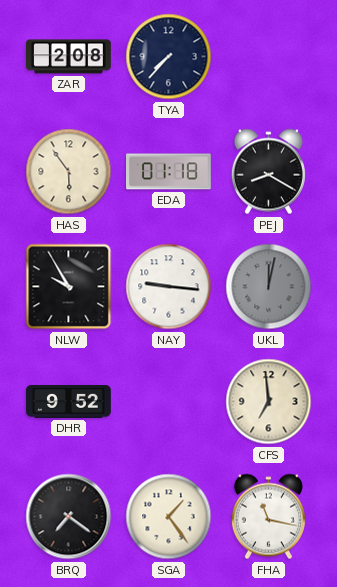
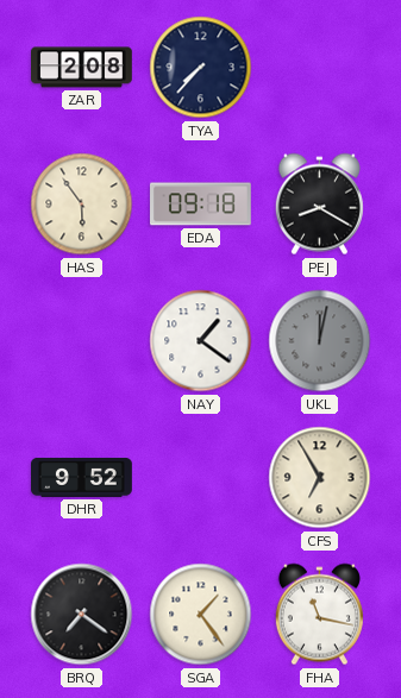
EDA: 01:18 -> 09:18
NLW: 9:55 -> none
NAY: 9:16 -> 1:21
CFS: 6:59 -> 6:55
